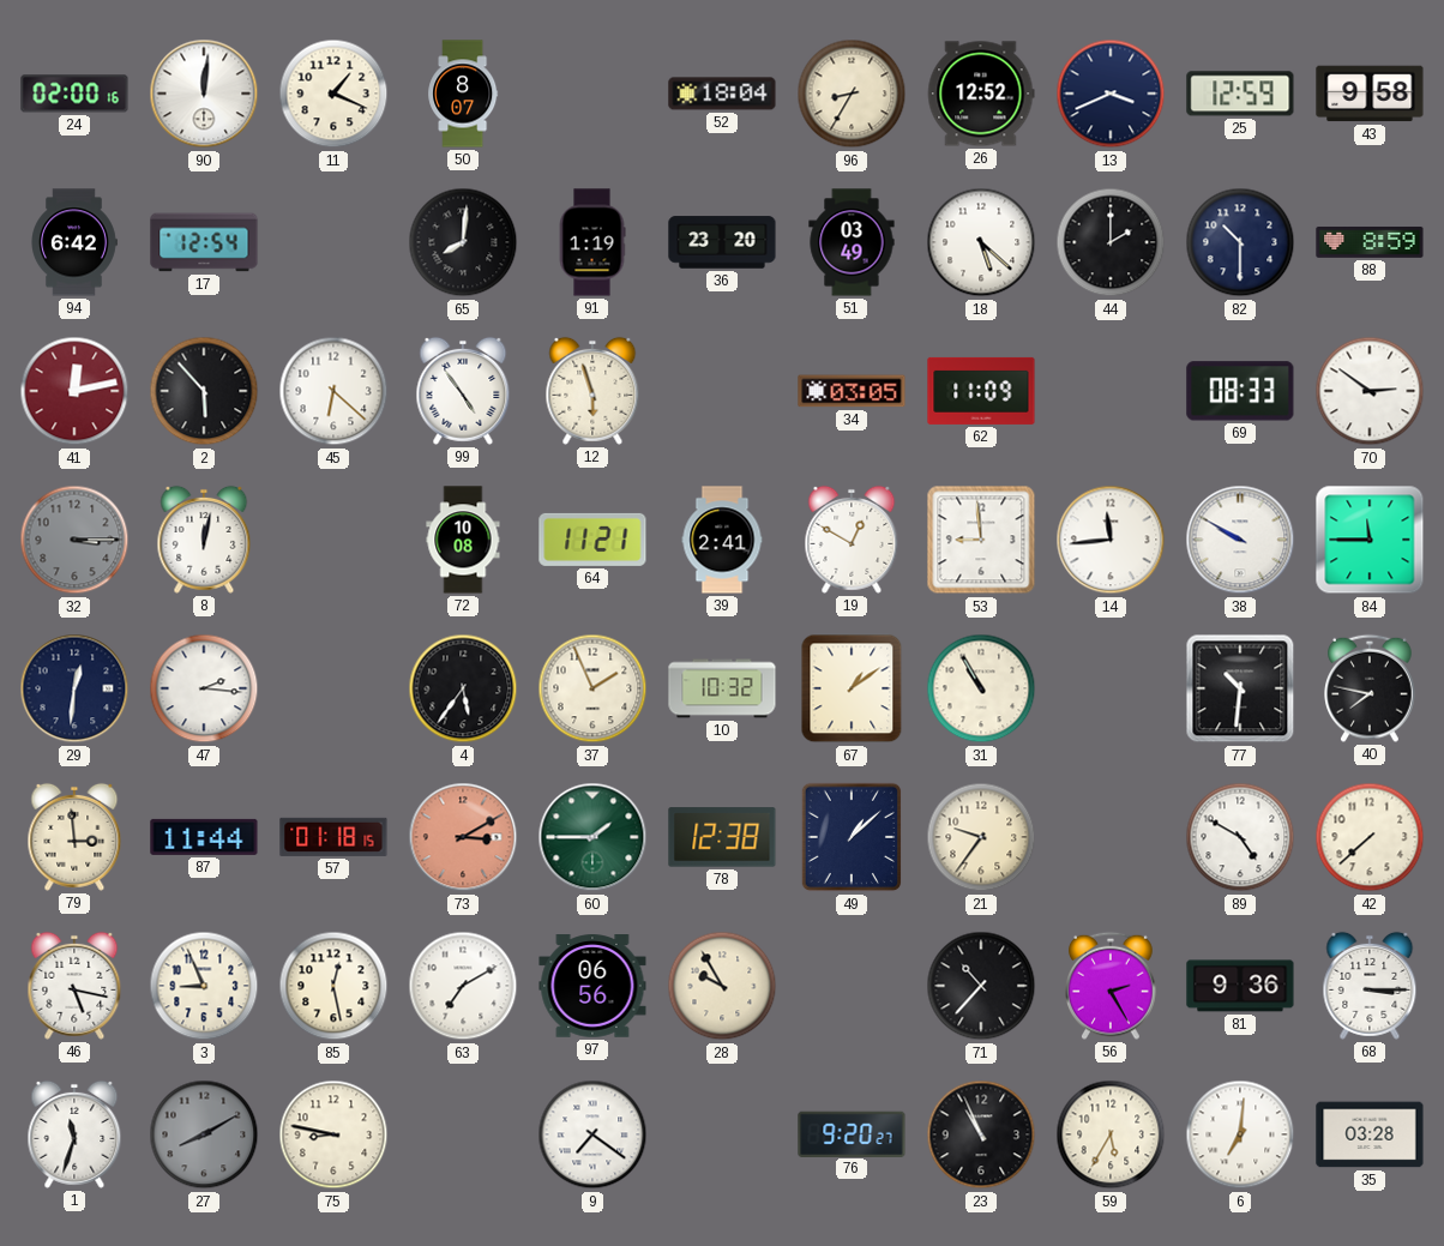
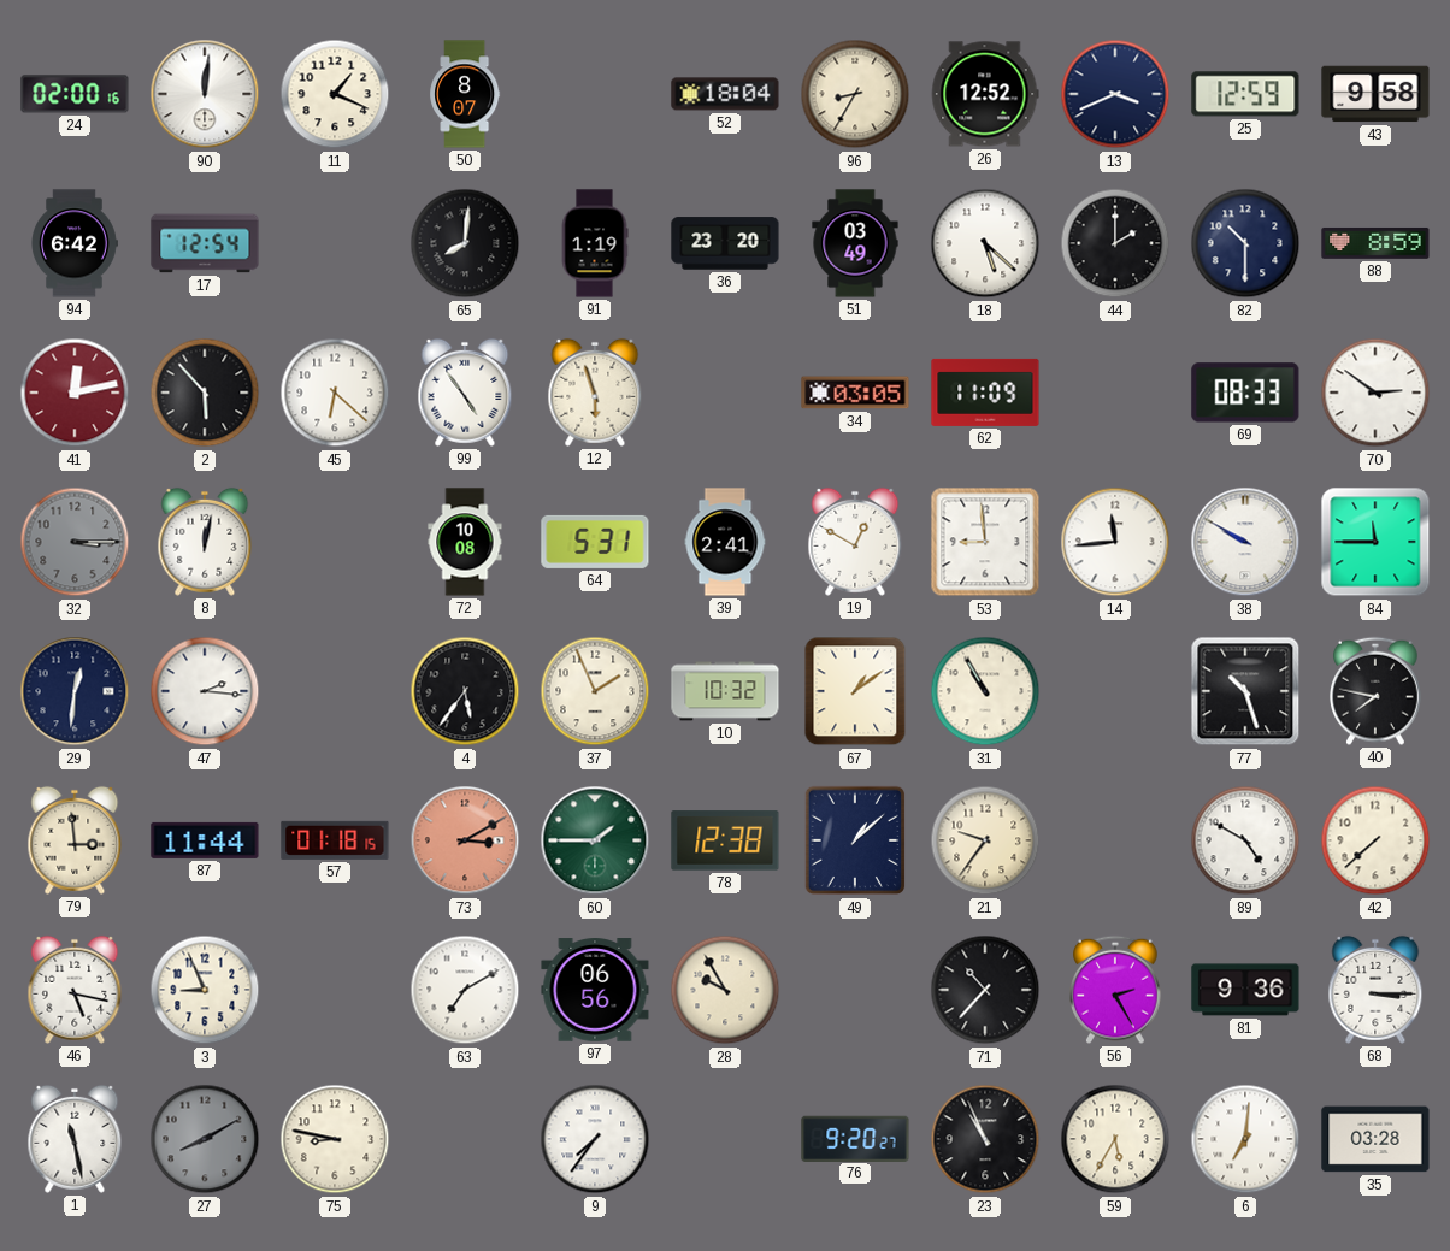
64: 11:21 -> 5:31
77: 10:31 -> 10:27
85: 12:28 -> none
1: 11:33 -> 11:28
9: 7:21 -> 7:36
